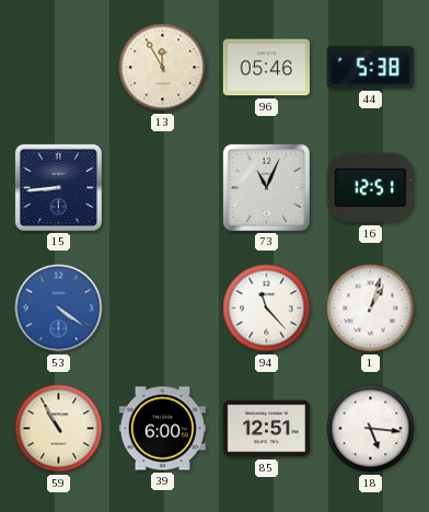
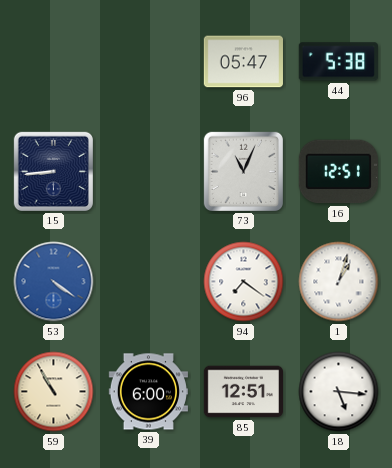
13: 11:55 -> none
96: 05:46 -> 05:47
94: 11:23 -> 7:21
